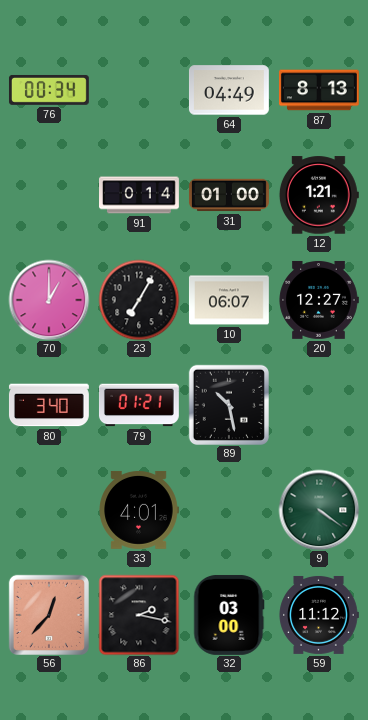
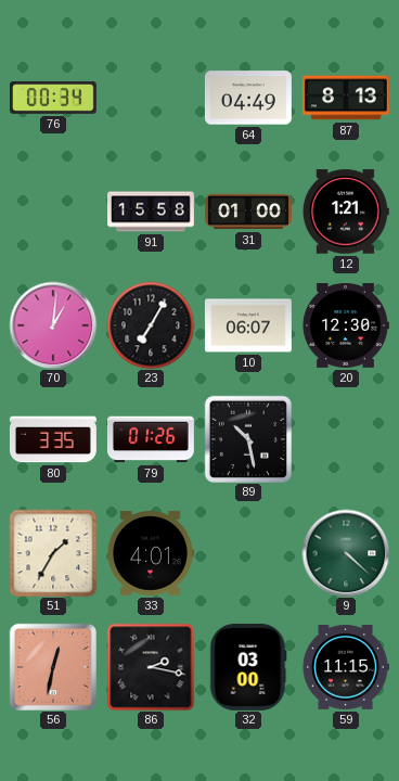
91: 0:14 -> 15:58
70: 1:00 -> 1:01
20: 12:27 -> 12:30
80: 3:40 -> 3:35
79: 01:21 -> 01:26
51: none -> 1:35
9: 4:21 -> 4:22
56: 12:37 -> 12:32
59: 11:12 -> 11:15
